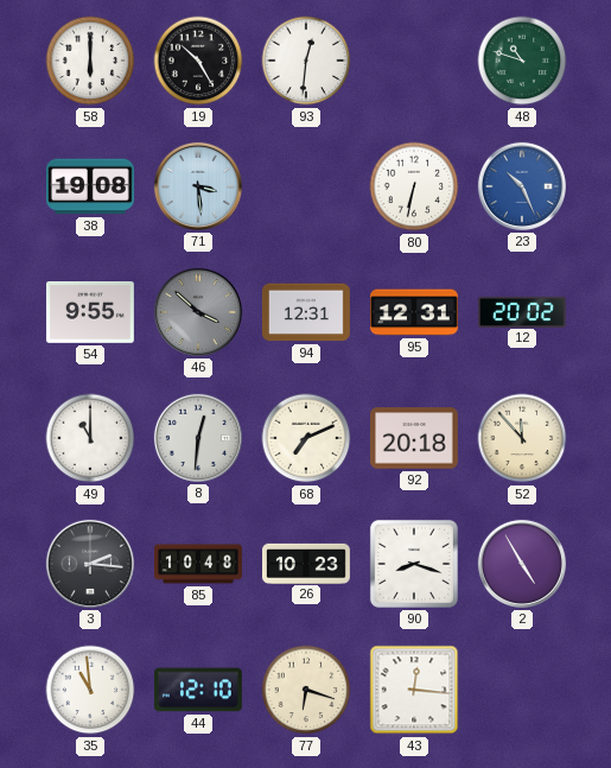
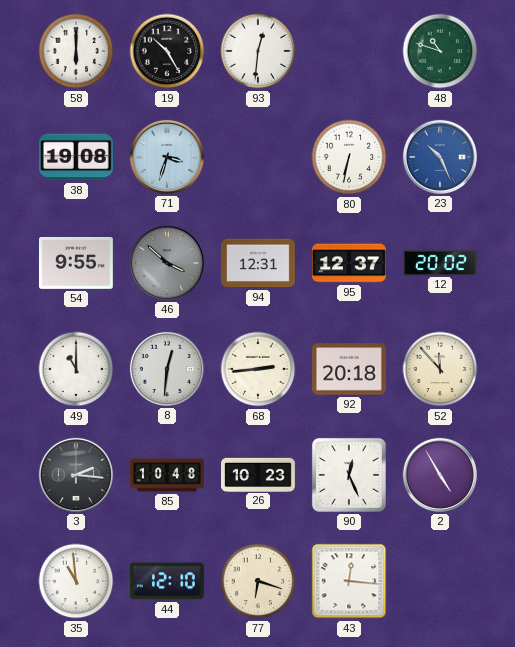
71: 3:29 -> 3:33
95: 12:31 -> 12:37
68: 7:11 -> 2:44
90: 8:18 -> 12:26
